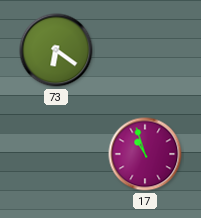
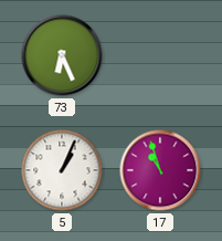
73: 6:21 -> 6:26
5: none -> 1:04
